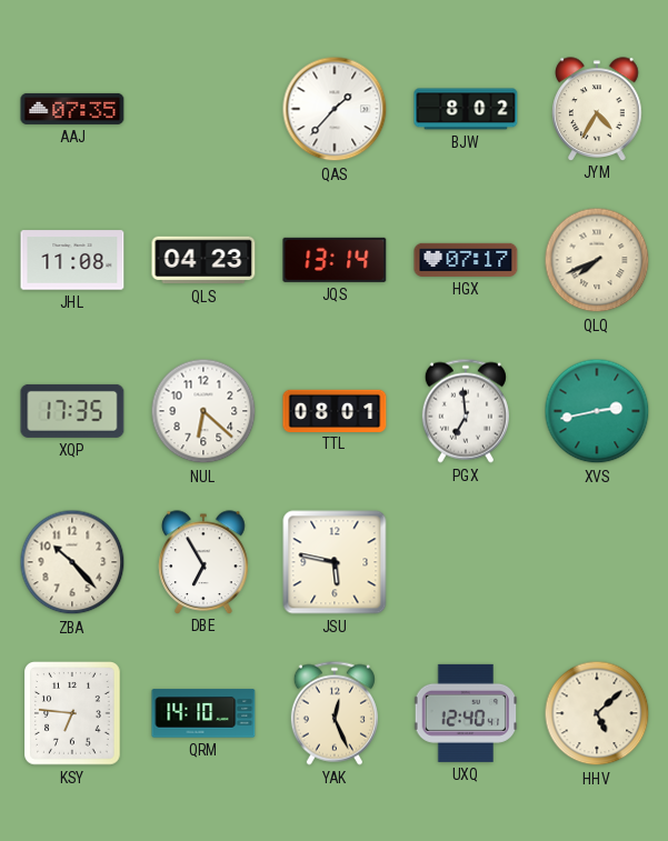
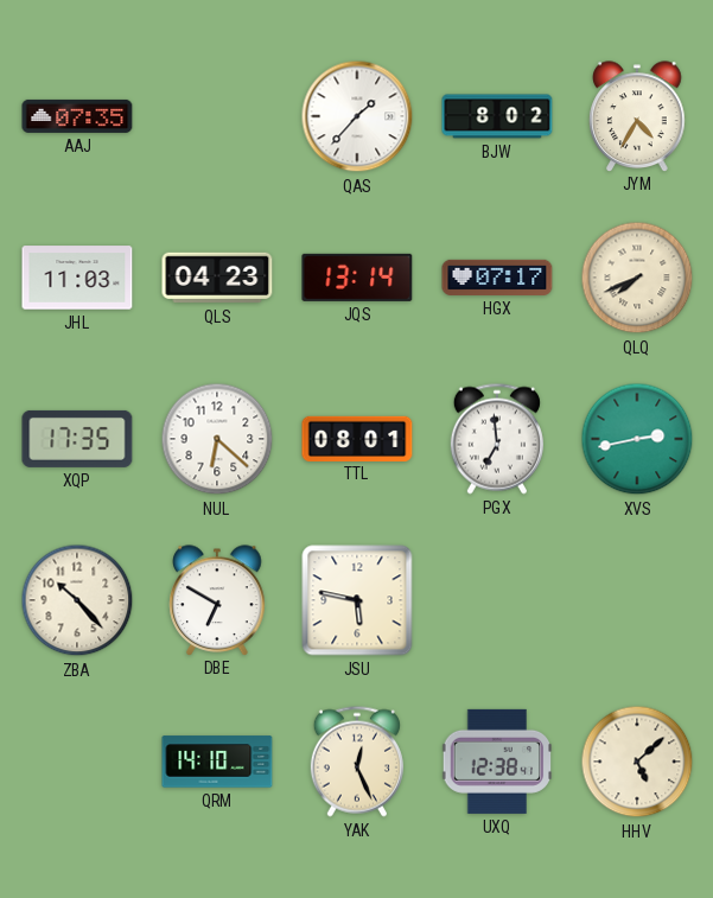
JHL: 11:08 -> 11:03
DBE: 6:55 -> 6:50
KSY: 6:46 -> none
UXQ: 12:40 -> 12:38
